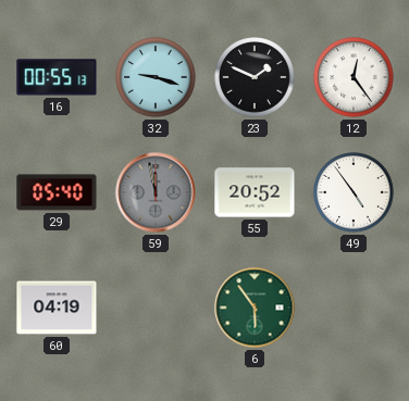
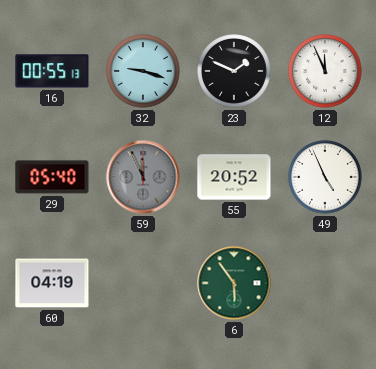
12: 12:24 -> 11:56
59: 11:58 -> 11:56
49: 4:54 -> 4:56
